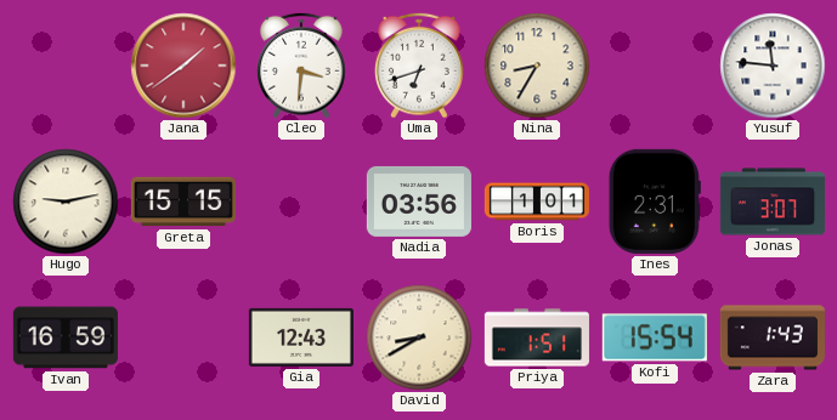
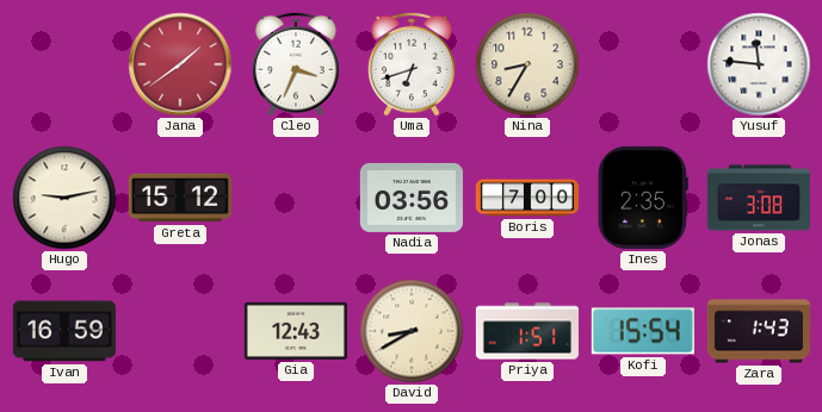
Cleo: 3:31 -> 3:34
Greta: 15:15 -> 15:12
Boris: 1:01 -> 7:00
Ines: 2:31 -> 2:35
Jonas: 3:07 -> 3:08
